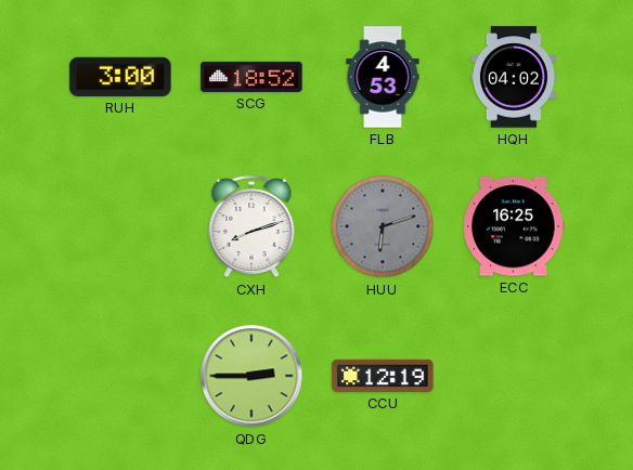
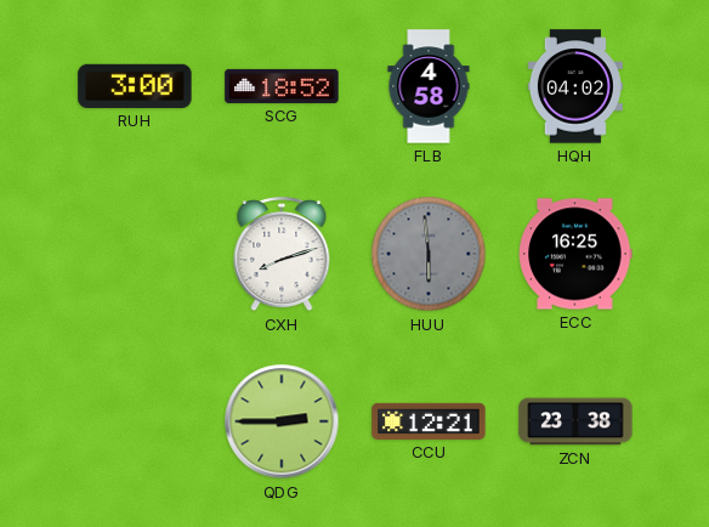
FLB: 4:53 -> 4:58
HUU: 6:12 -> 5:59
CCU: 12:19 -> 12:21
ZCN: none -> 23:38
